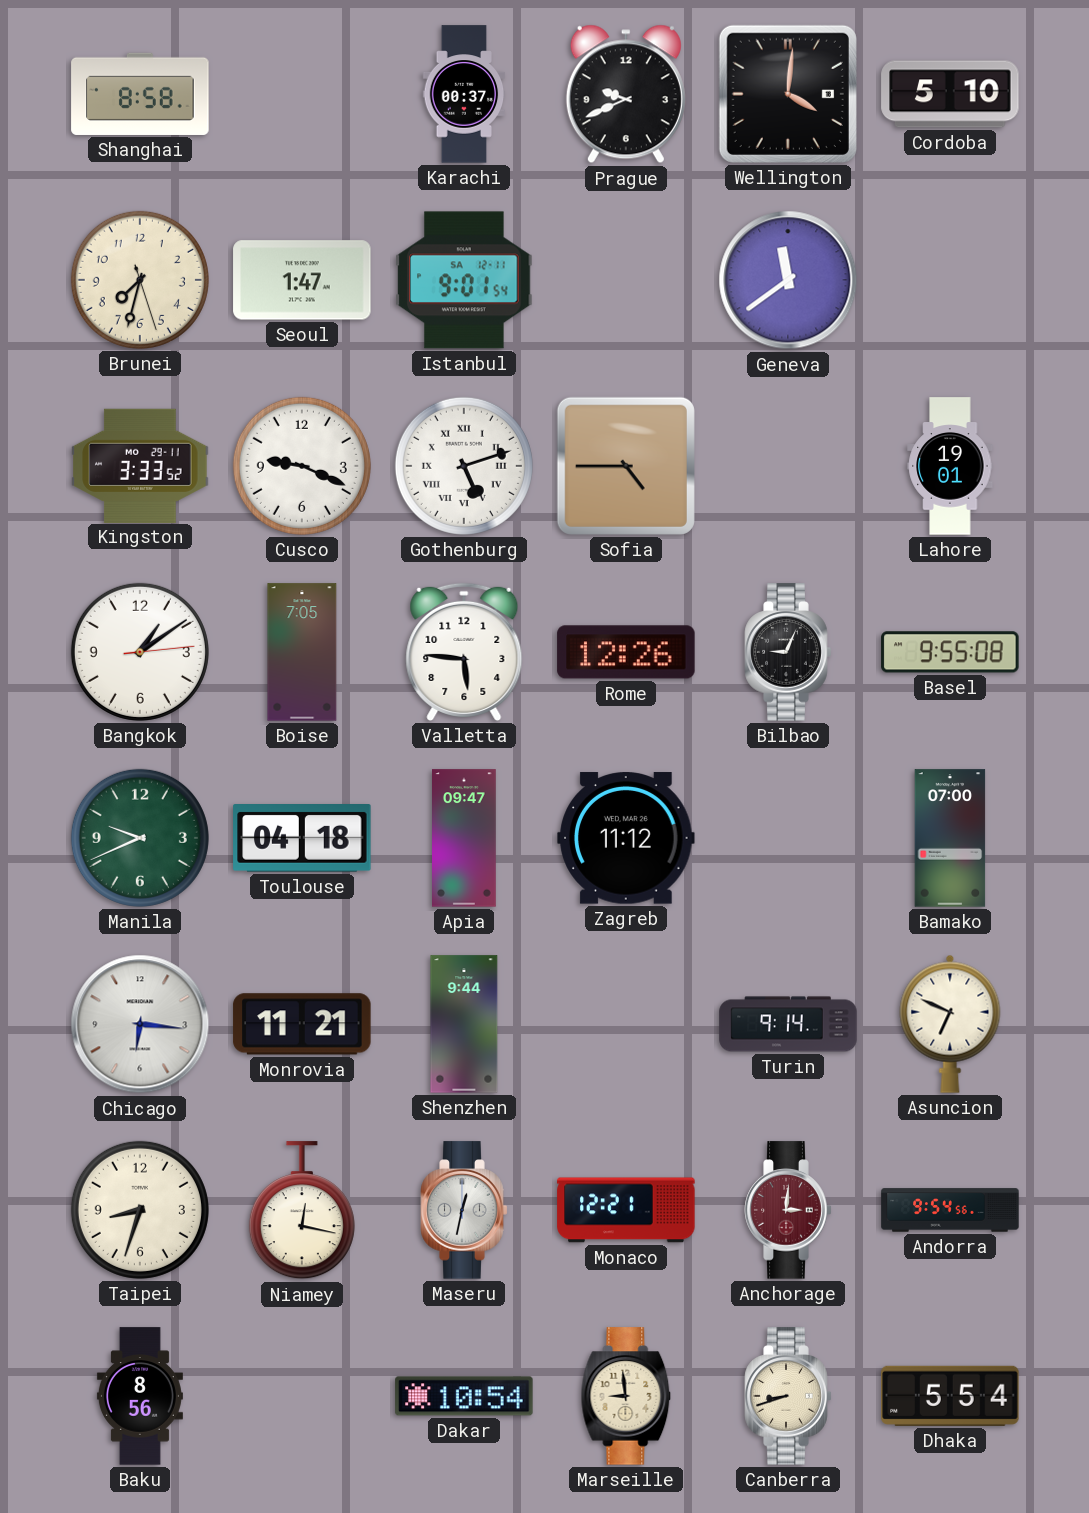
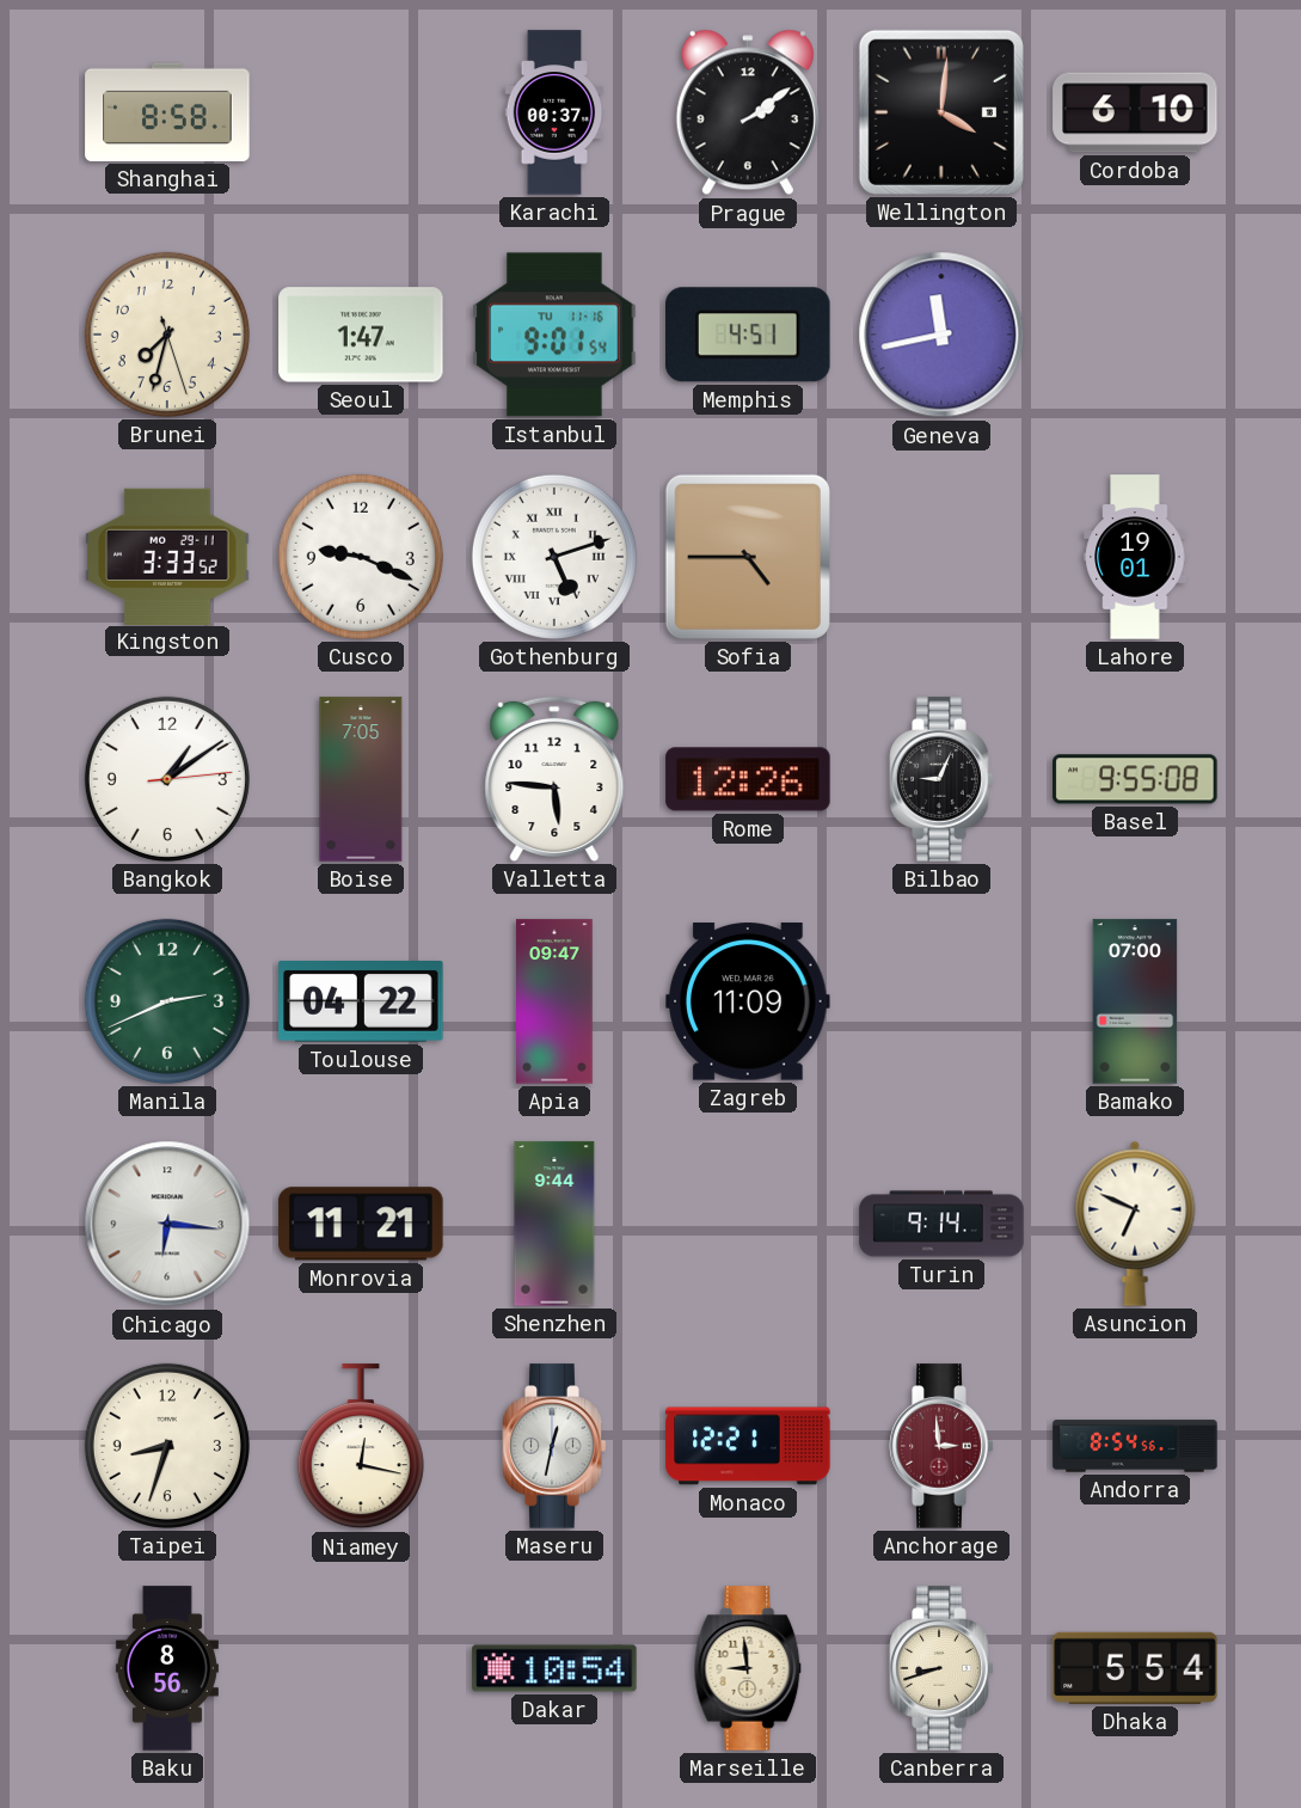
Prague: 9:41 -> 2:09
Cordoba: 5:10 -> 6:10
Istanbul date: SA 12-11 -> TU 11-16
Memphis: none -> 4:51
Geneva: 11:39 -> 11:43
Manila: 9:41 -> 2:41
Toulouse: 04:18 -> 04:22
Zagreb: 11:12 -> 11:09
Anchorage: 3:01 -> 2:59
Andorra: 9:54 -> 8:54
